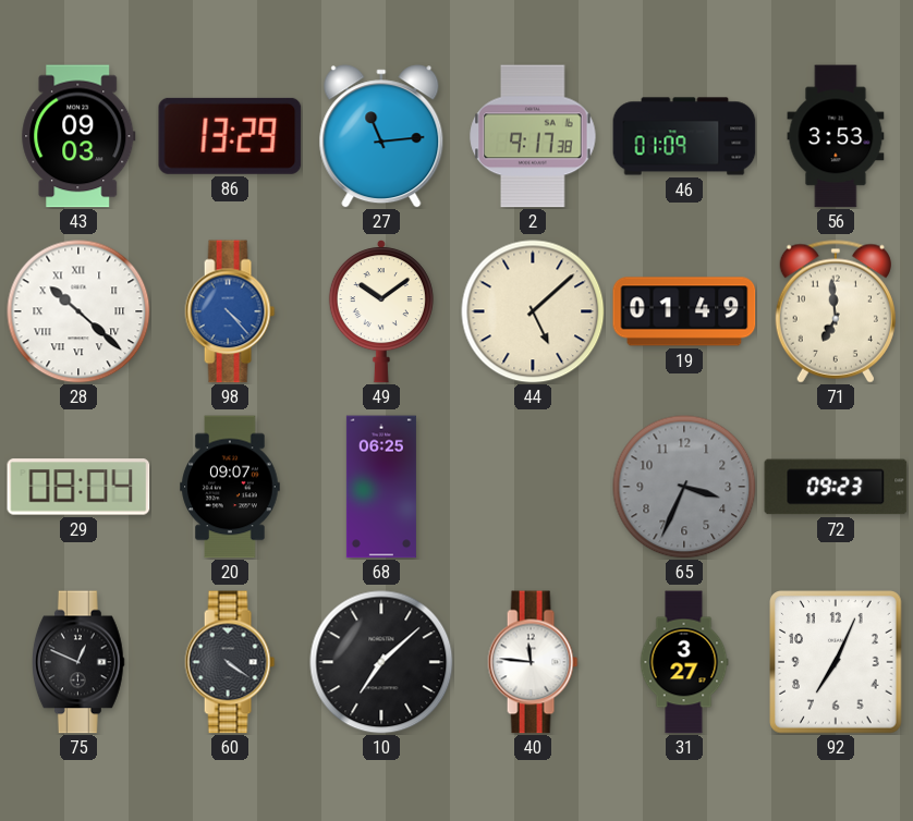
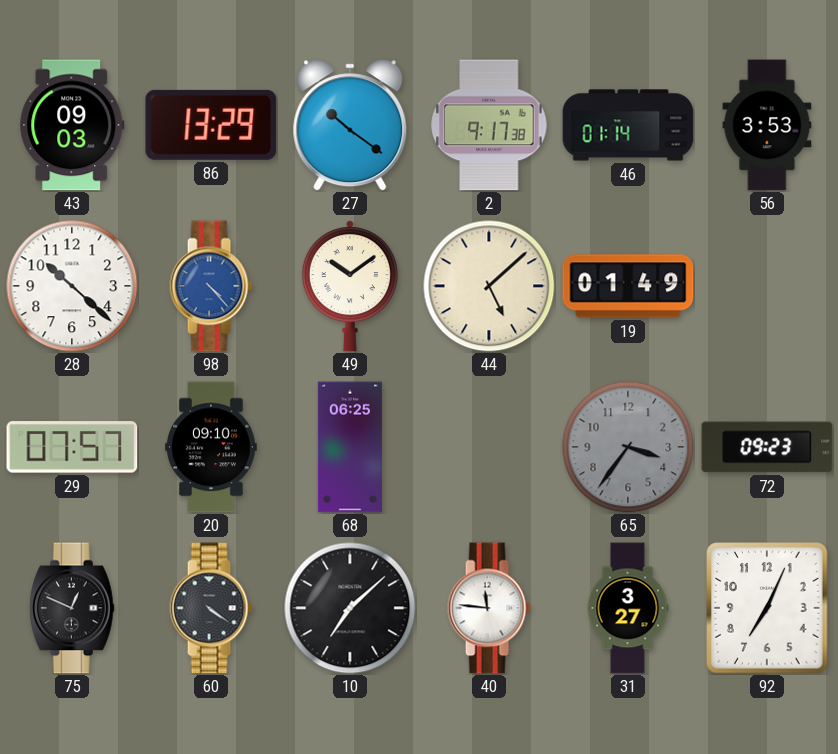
27: 11:14 -> 10:21
46: 01:09 -> 01:14
28 numerals: Roman -> Arabic
71: 6:59 -> none
29: 08:04 -> 07:57
20: 09:07 -> 09:10
65: 3:34 -> 3:36
